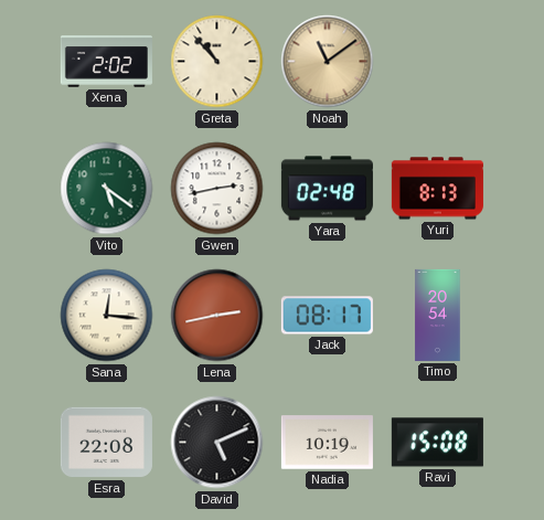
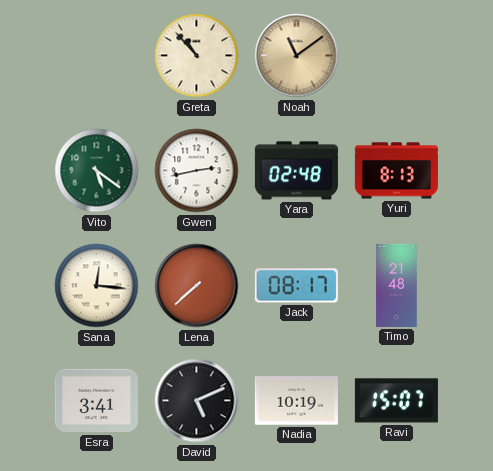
Xena: 2:02 -> none
Lena: 2:43 -> 7:38
Timo: 20:54 -> 21:48
Esra: 22:08 -> 3:41
Ravi: 15:08 -> 15:07
